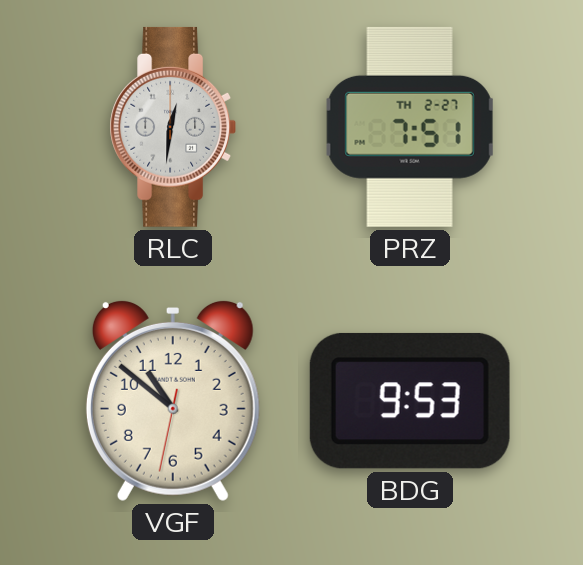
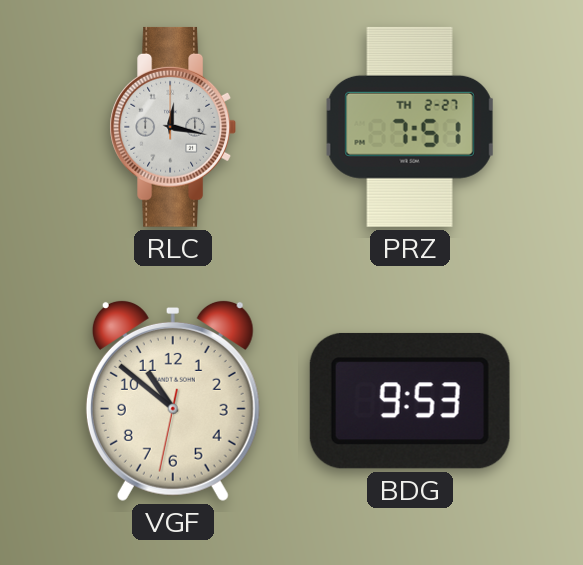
RLC: 12:31 -> 12:17
